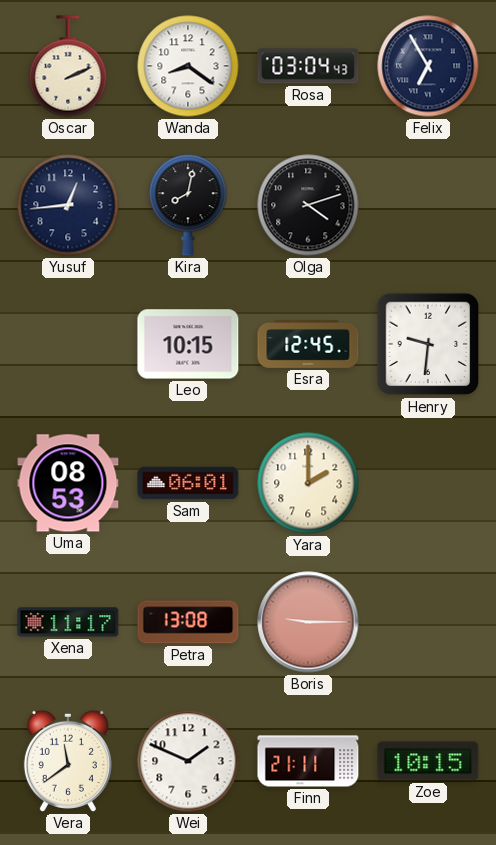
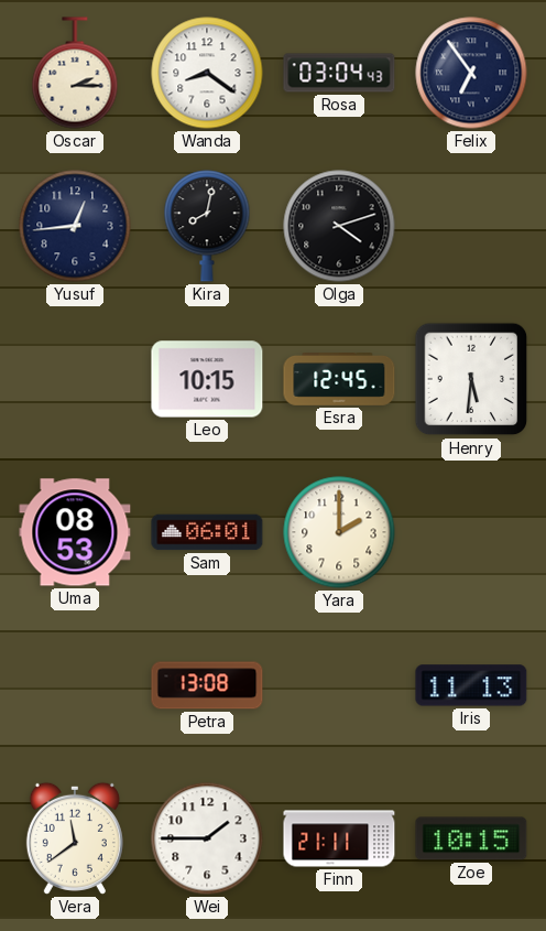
Oscar: 2:11 -> 2:15
Felix: 6:55 -> 6:54
Henry: 9:31 -> 5:31
Xena: 11:17 -> none
Boris: 9:15 -> none
Iris: none -> 11:13
Wei: 1:49 -> 1:45
